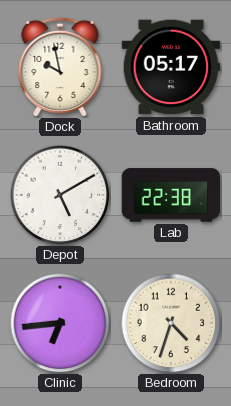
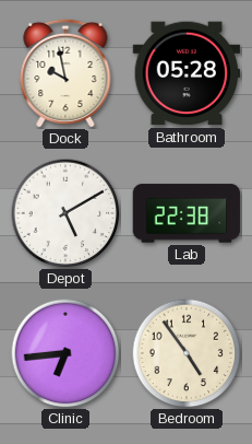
Bathroom: 05:17 -> 05:28
Bedroom: 4:33 -> 4:54
